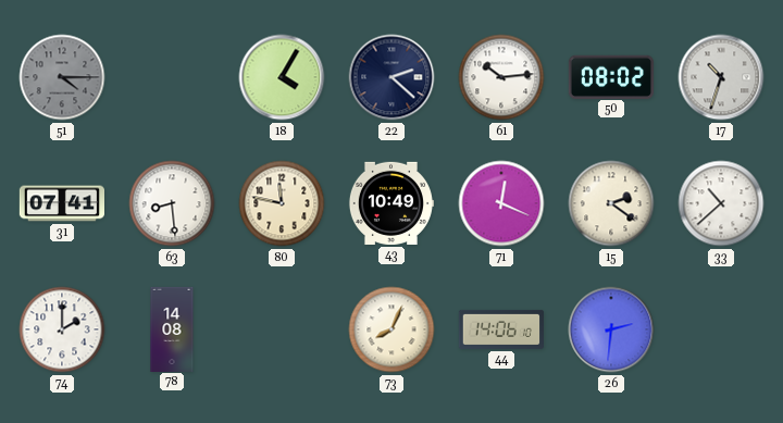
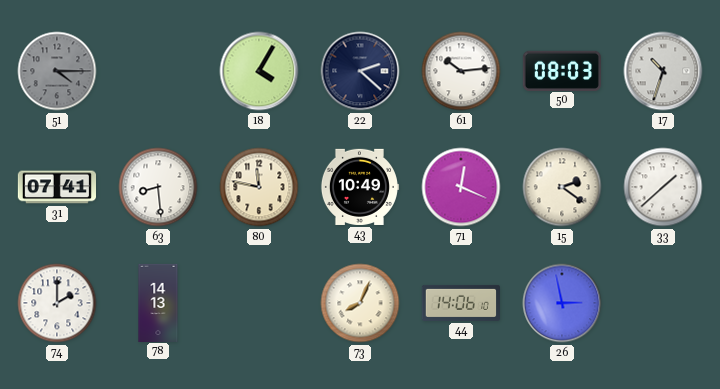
50: 08:02 -> 08:03
33: 10:38 -> 1:38
78: 14:08 -> 14:13
26: 2:31 -> 2:58
